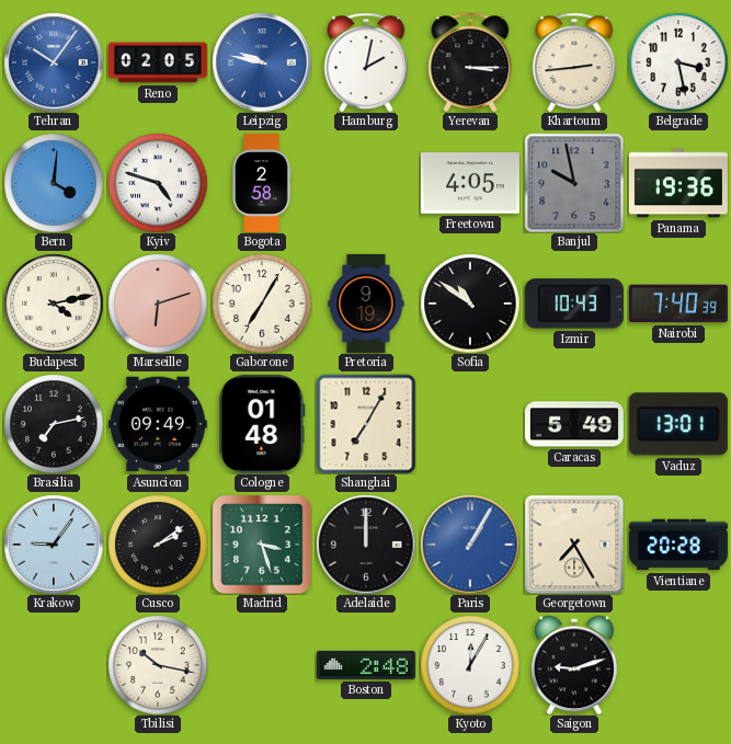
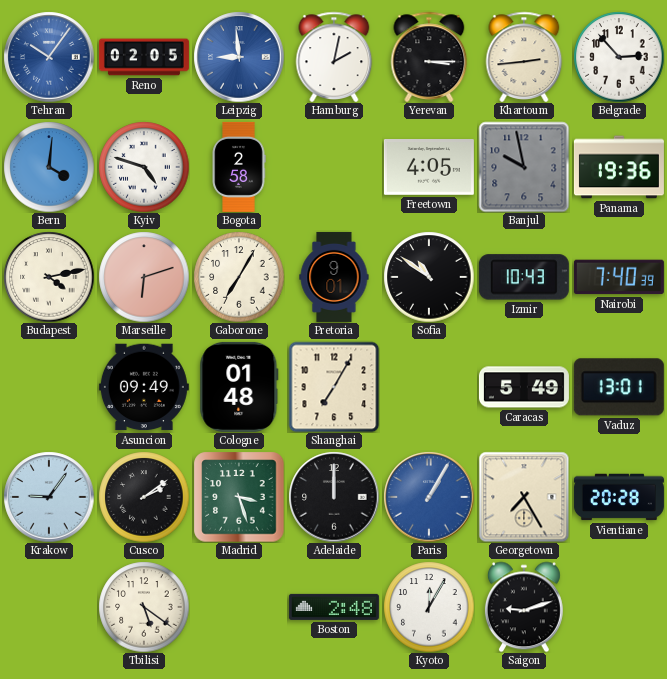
Leipzig: 9:47 -> 8:59
Belgrade: 3:28 -> 2:53
Pretoria: 9:19 -> 9:01
Brasilia: 7:13 -> none
Tbilisi: 10:17 -> 5:21
